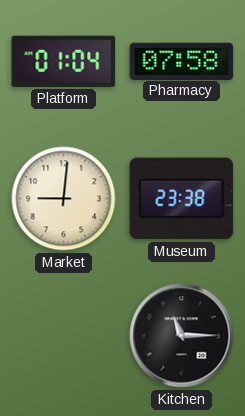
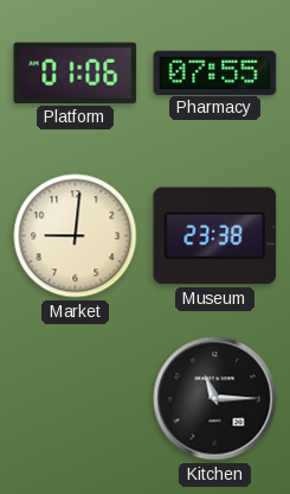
Platform: 01:04 -> 01:06
Pharmacy: 07:58 -> 07:55
